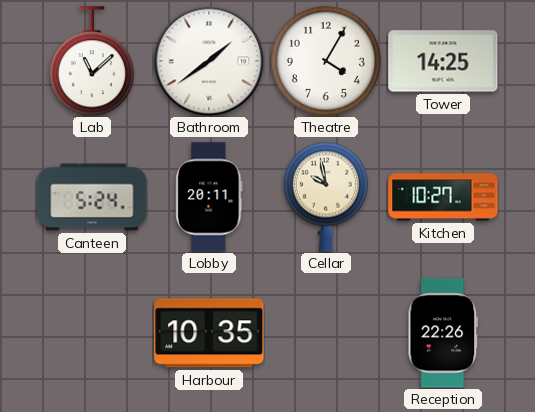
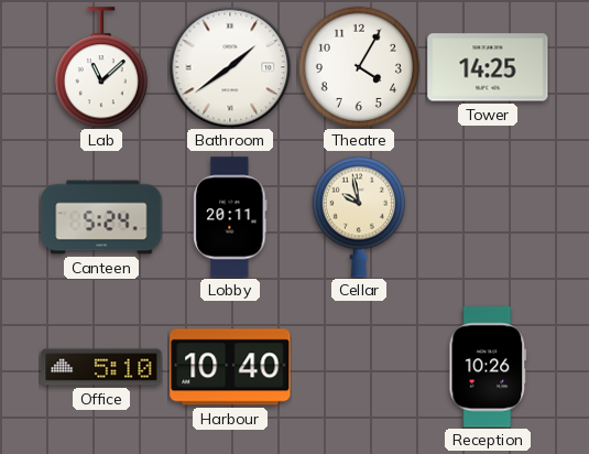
Kitchen: 10:27 -> none
Office: none -> 5:10
Harbour: 10:35 -> 10:40
Reception: 22:26 -> 10:26
